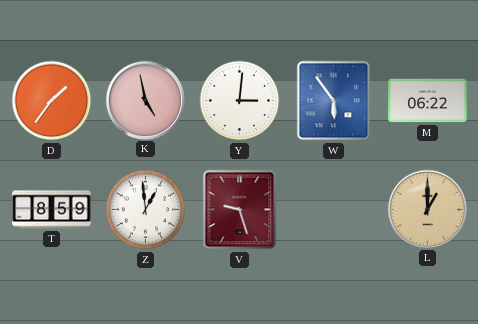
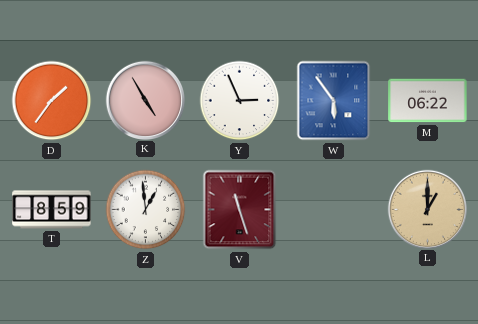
K: 4:58 -> 4:55
Y: 3:01 -> 2:56
V: 9:27 -> 11:27
